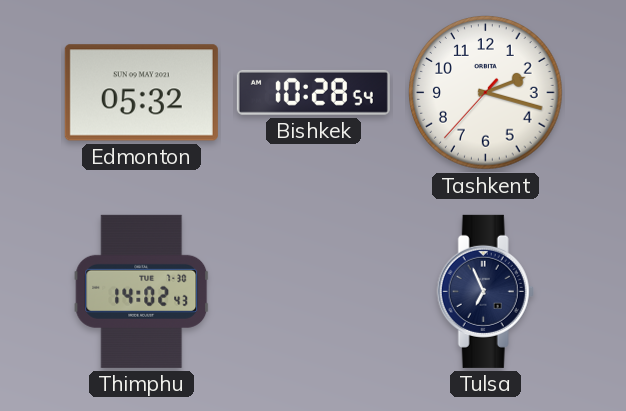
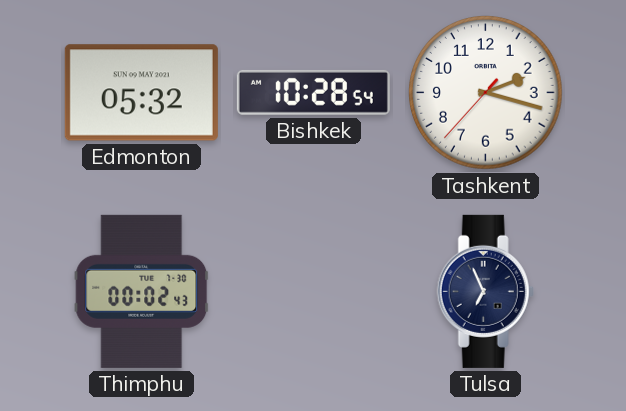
Thimphu: 14:02 -> 00:02
